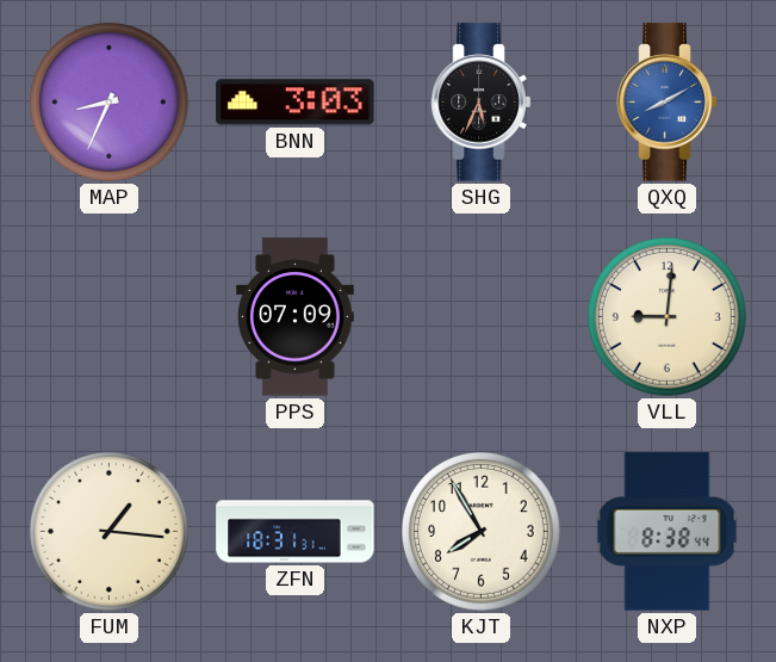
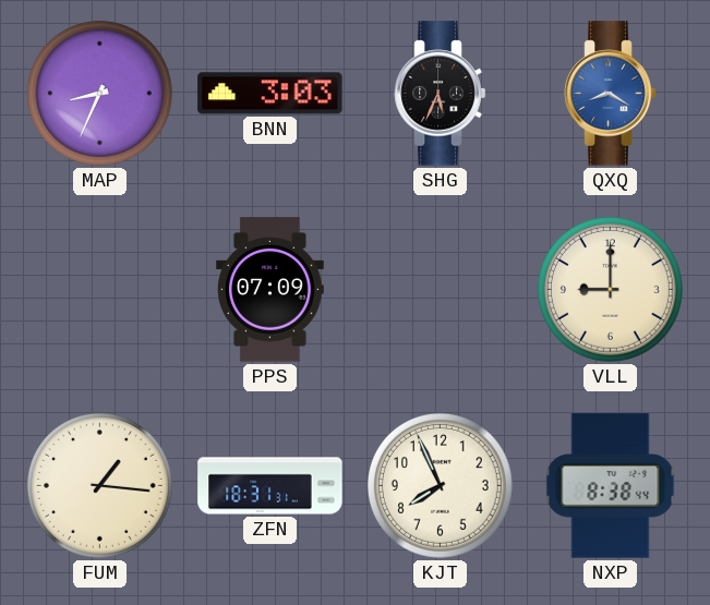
QXQ: 8:10 -> 8:20
VLL: 9:01 -> 9:00
KJT: 7:55 -> 7:56
